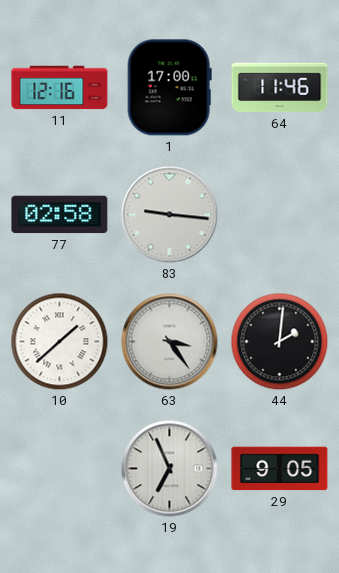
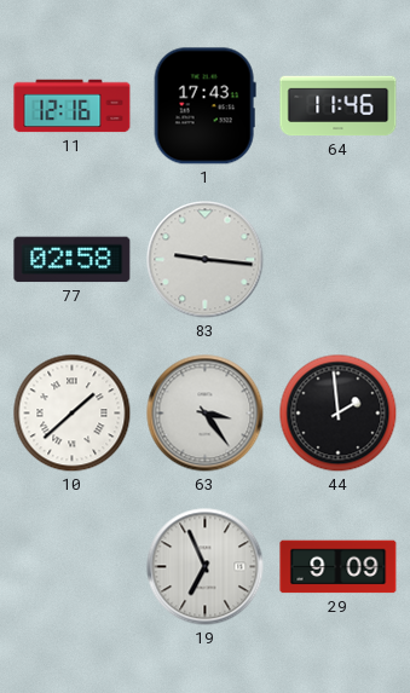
1: 17:00 -> 17:43
44: 2:01 -> 1:59
29: 9:05 -> 9:09
